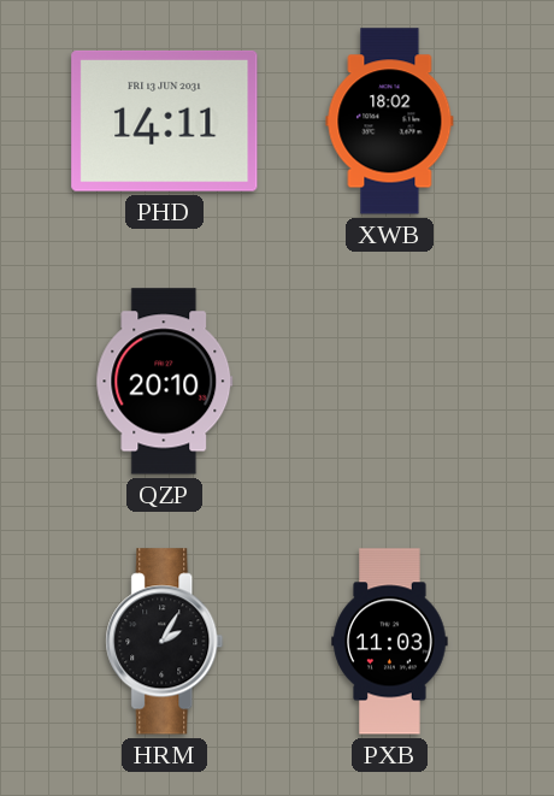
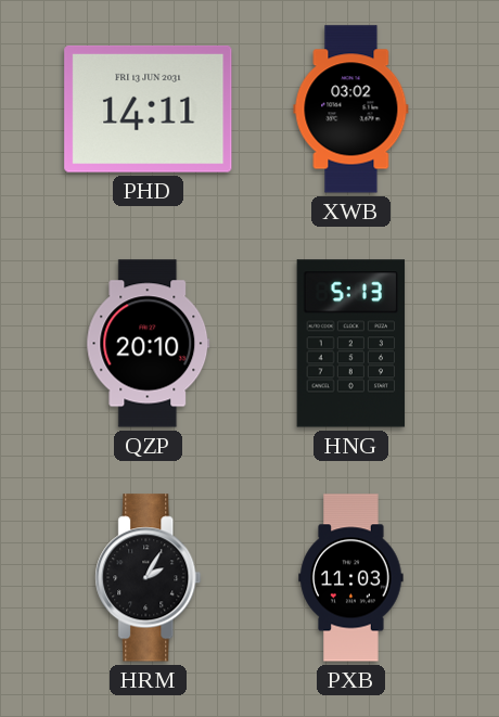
XWB: 18:02 -> 03:02
HNG: none -> 5:13
